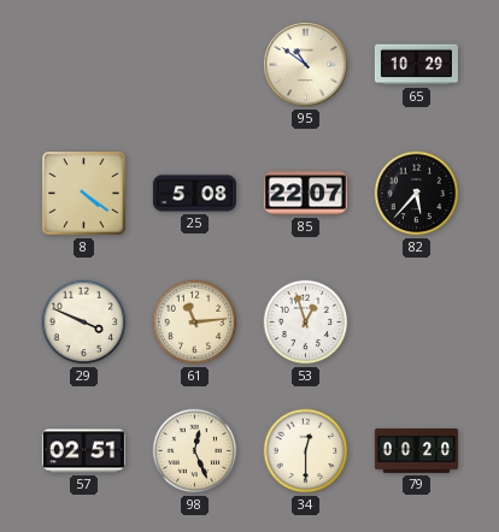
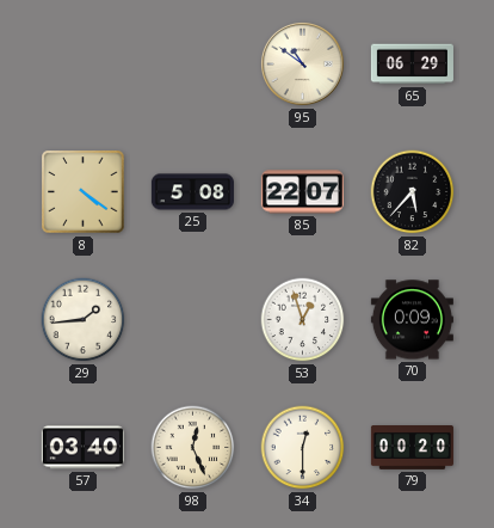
65: 10:29 -> 06:29
29: 3:49 -> 1:44
61: 11:14 -> none
70: none -> 0:09
57: 02:51 -> 03:40
